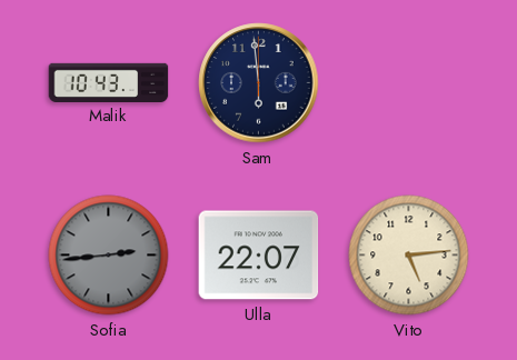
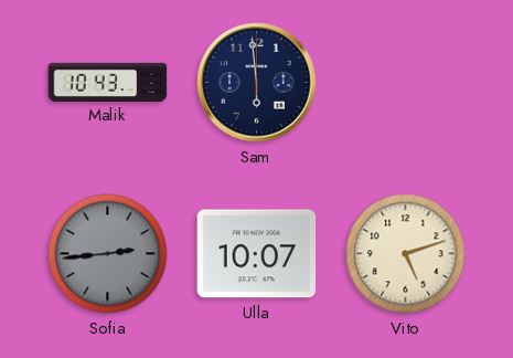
Ulla: 22:07 -> 10:07
Vito: 5:14 -> 5:12
